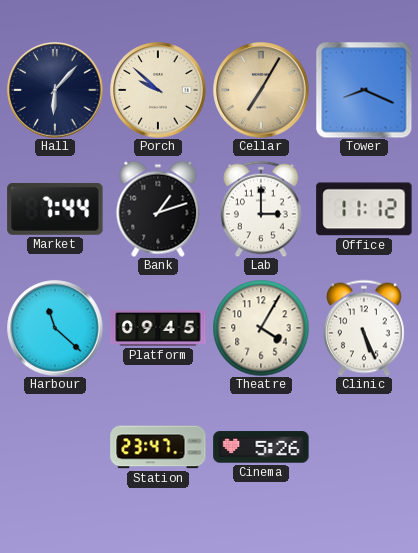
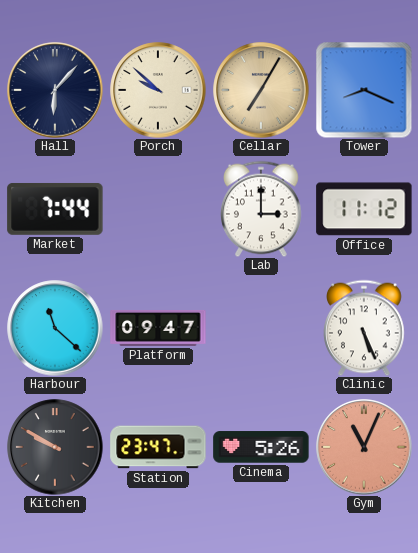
Bank: 1:12 -> none
Platform: 09:45 -> 09:47
Theatre: 4:05 -> none
Kitchen: none -> 9:50
Gym: none -> 11:04
